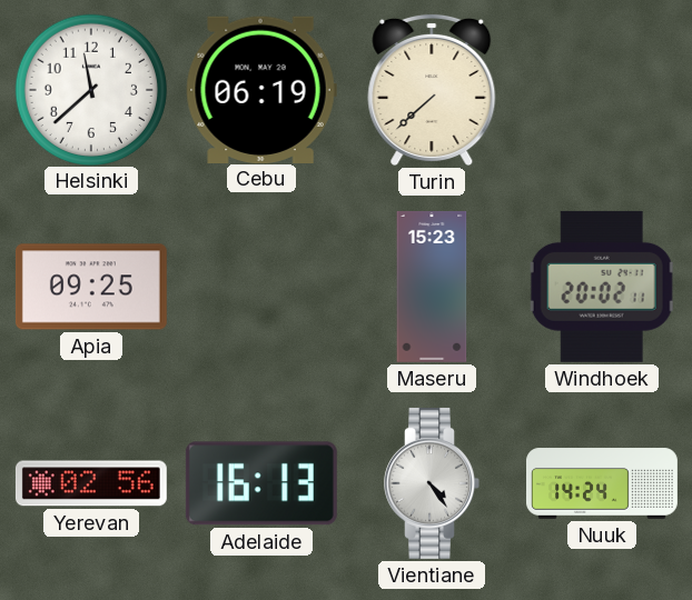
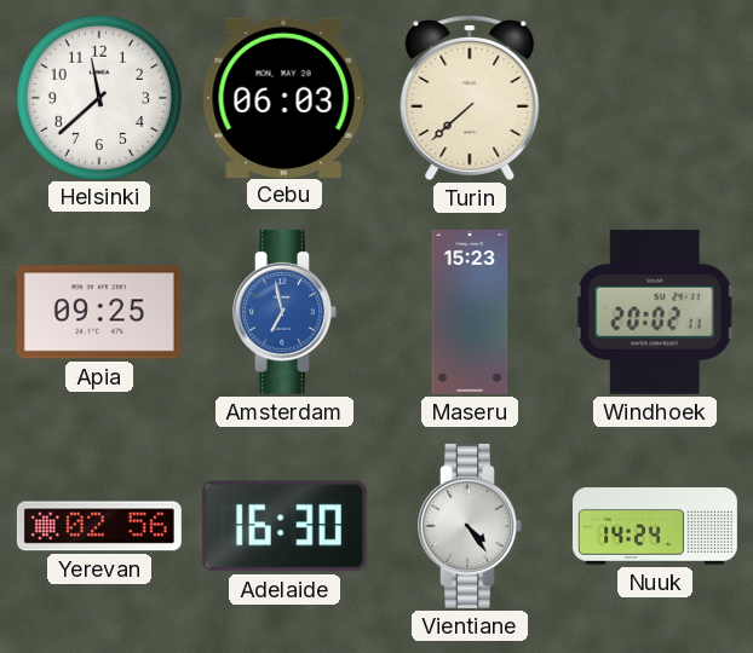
Cebu: 06:19 -> 06:03
Amsterdam: none -> 6:58
Adelaide: 16:13 -> 16:30
